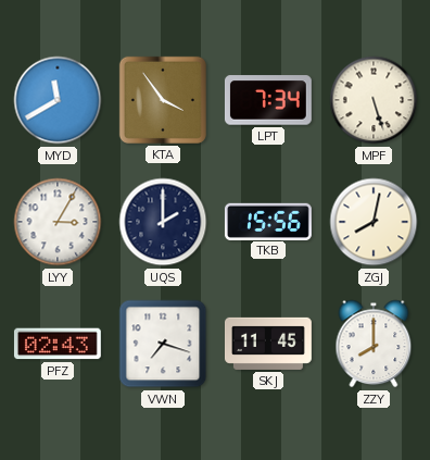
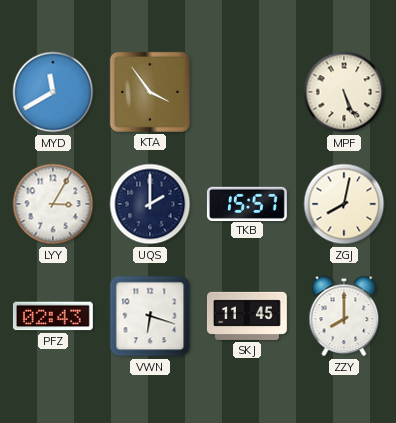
LPT: 7:34 -> none
MPF: 5:27 -> 5:26
TKB: 15:56 -> 15:57
VWN: 7:18 -> 6:18
